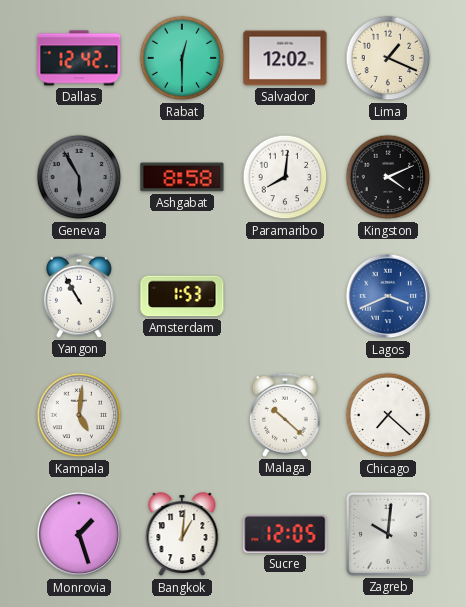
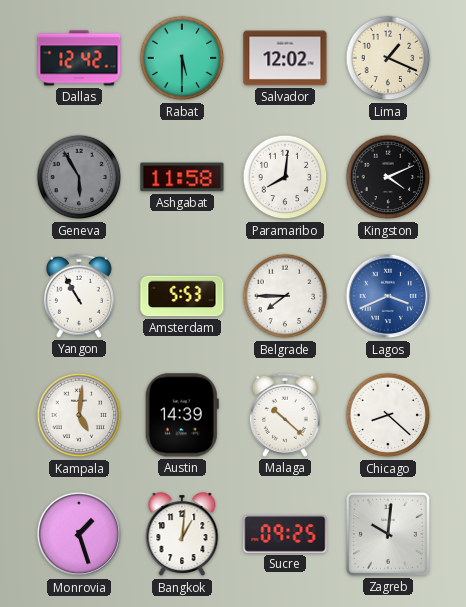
Rabat: 12:30 -> 5:30
Ashgabat: 8:58 -> 11:58
Amsterdam: 1:53 -> 5:53
Belgrade: none -> 7:45
Austin: none -> 14:39
Chicago: 7:22 -> 8:22
Sucre: 12:05 -> 09:25
